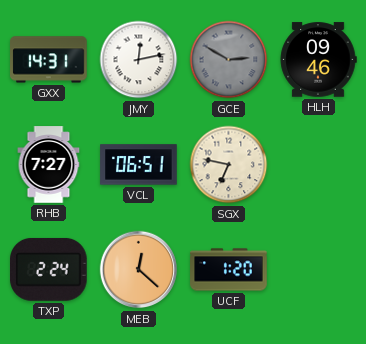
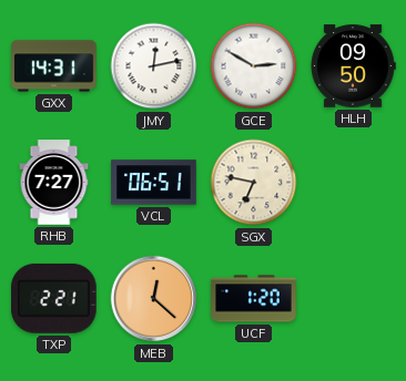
GCE dial: grey -> white
HLH: 09:46 -> 09:50
TXP: 2:24 -> 2:21
